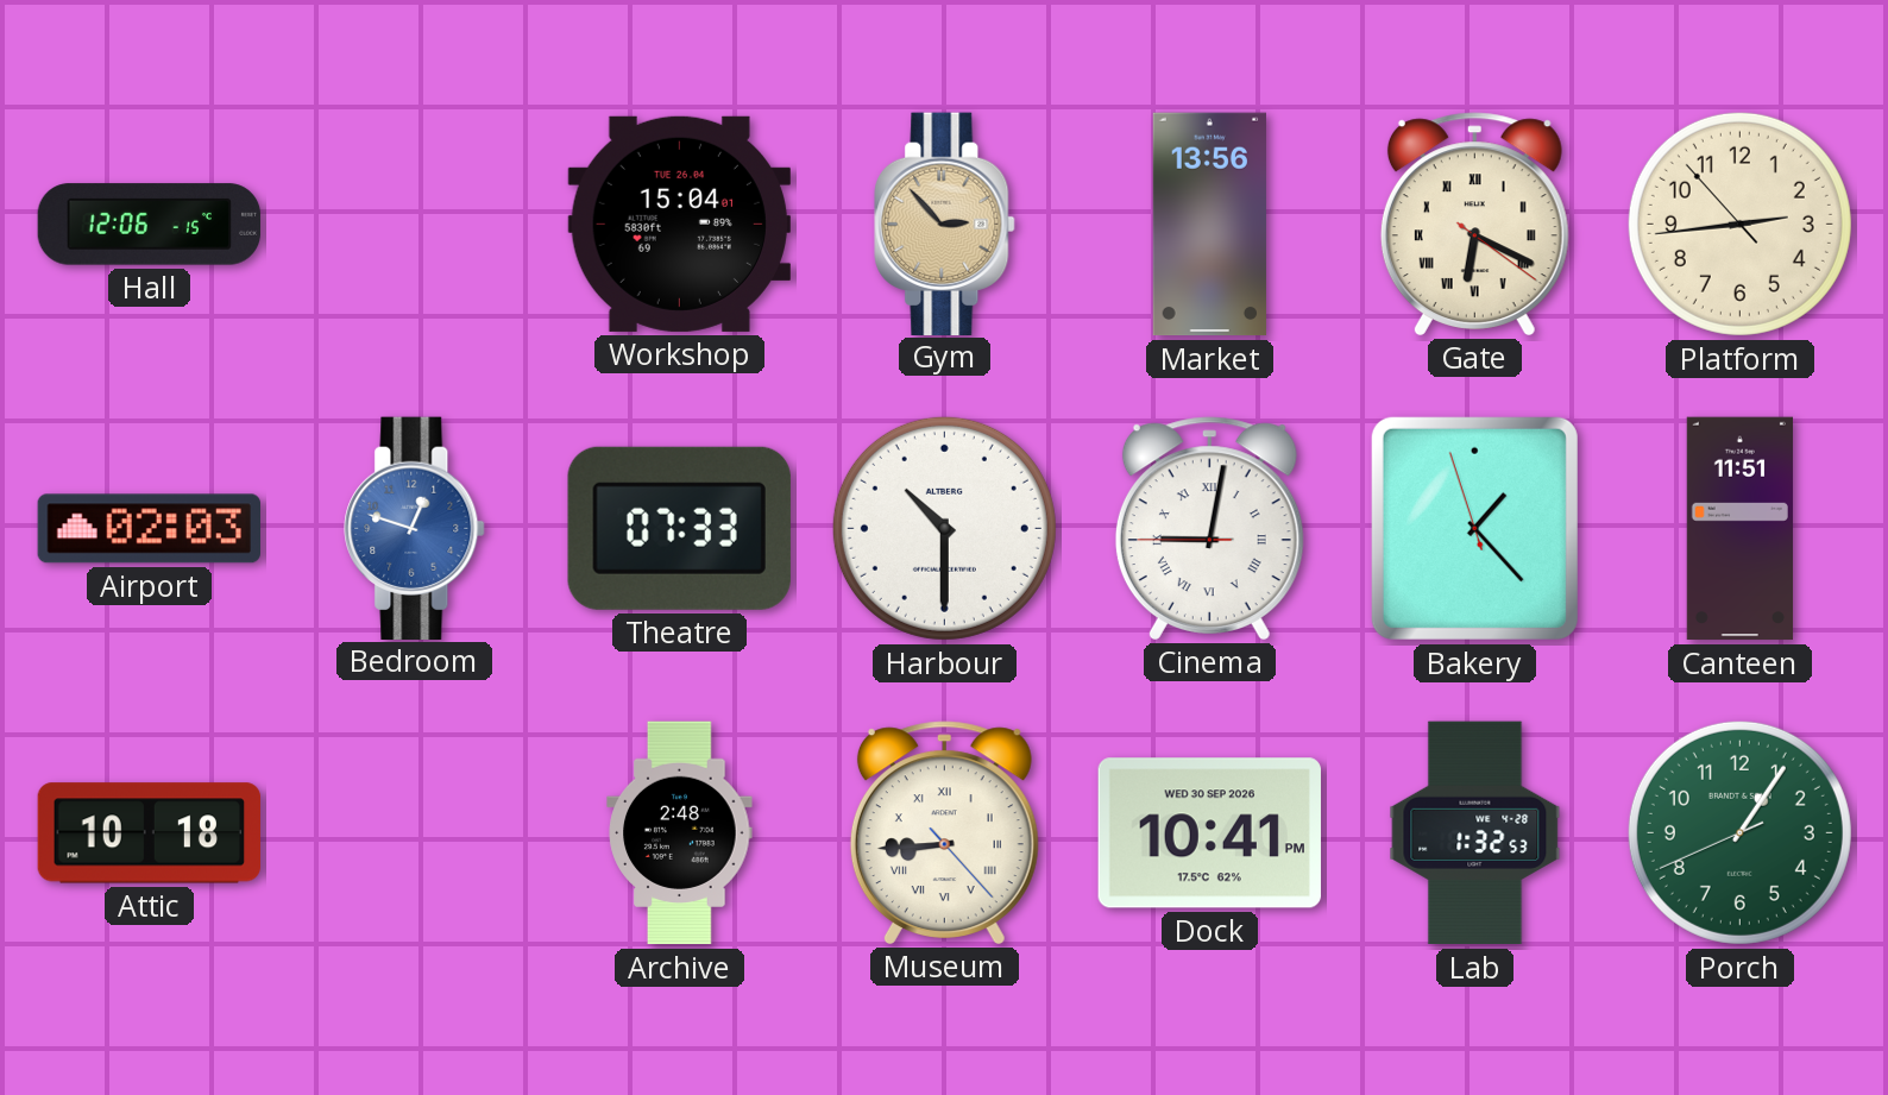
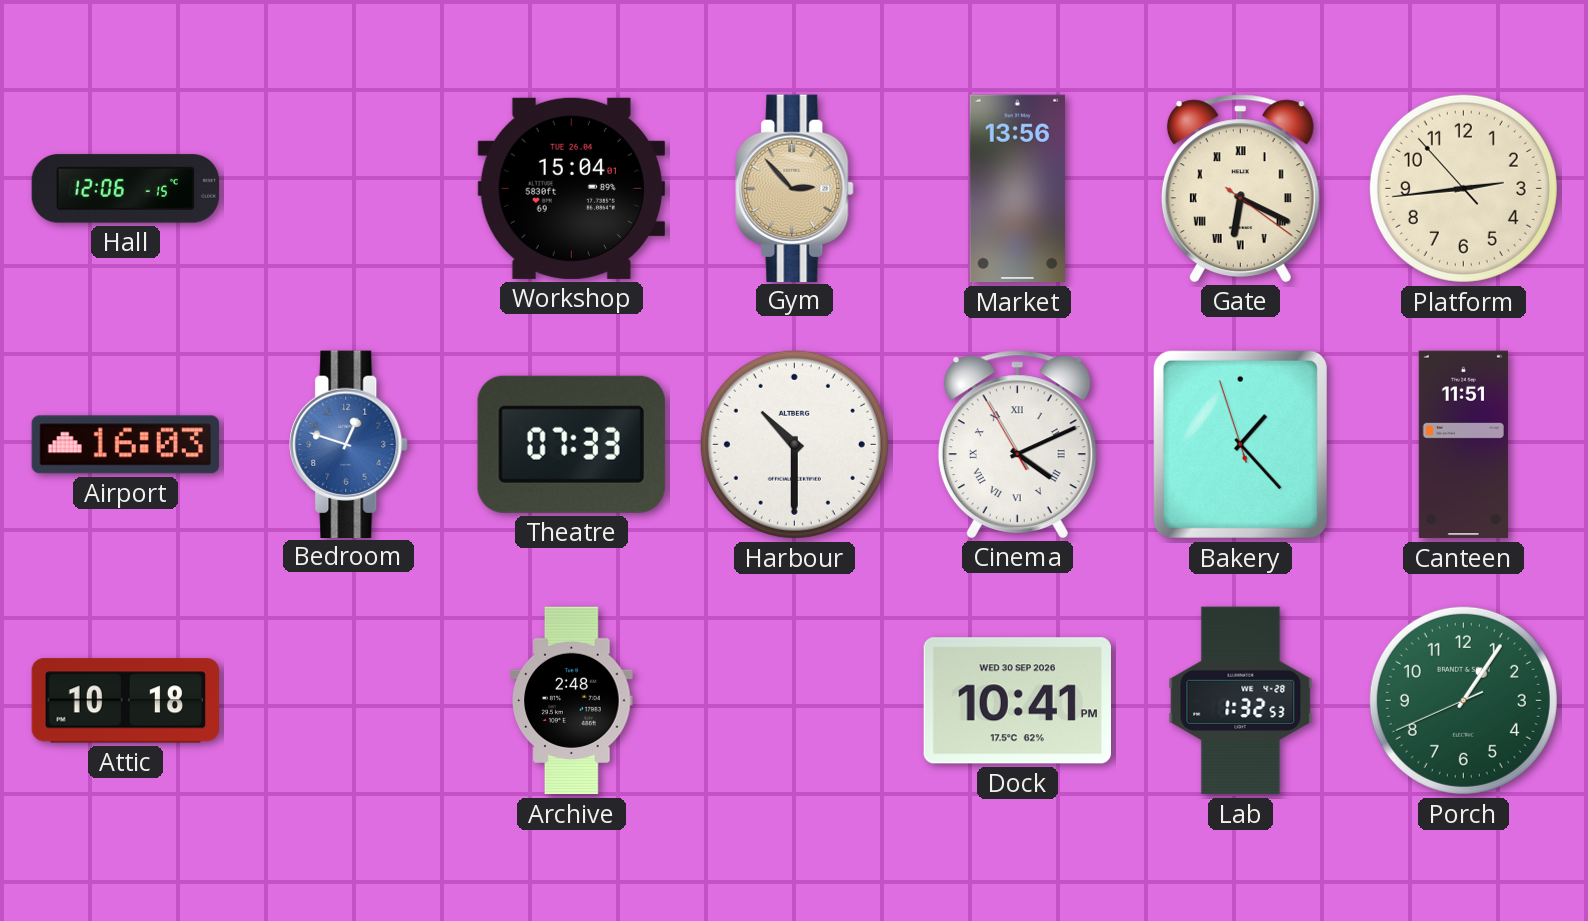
Airport: 02:03 -> 16:03
Cinema: 9:01 -> 4:10
Museum: 8:44 -> none
